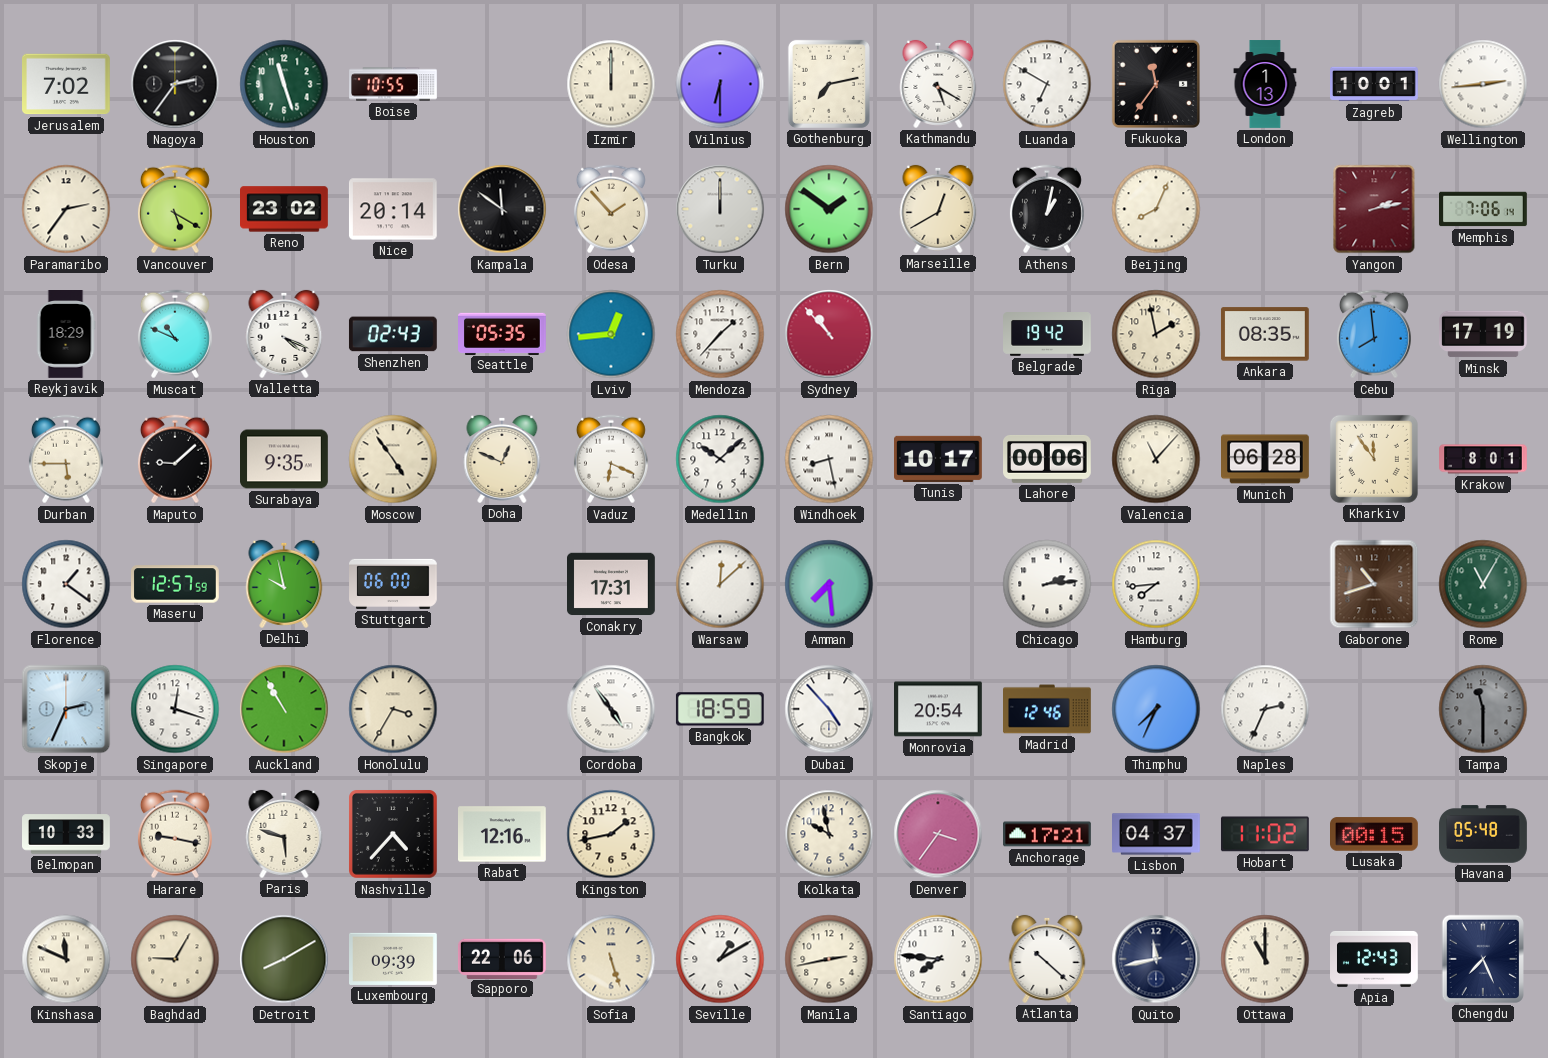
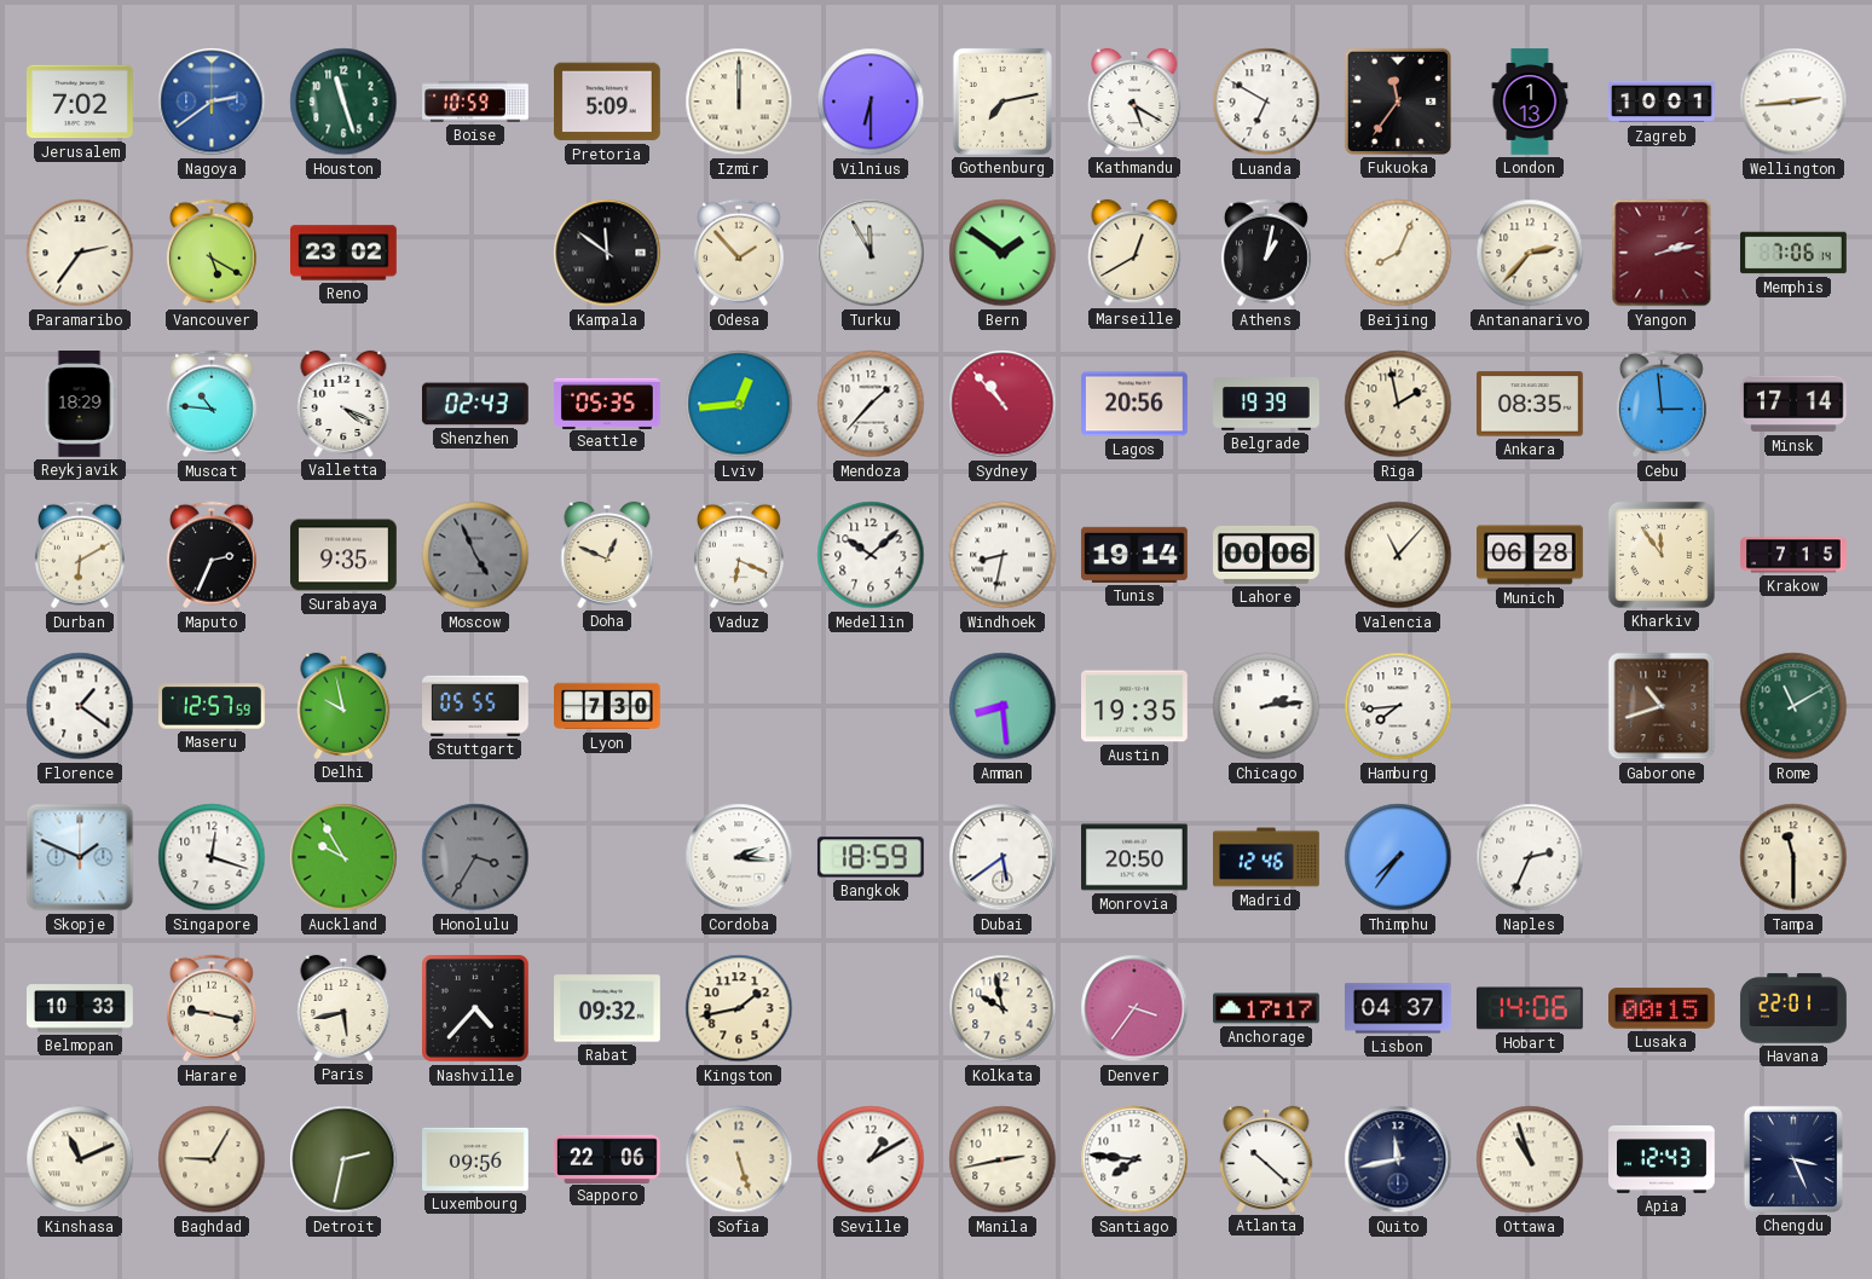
Nagoya: 2:36 -> 2:39
Nagoya dial: black -> blue
Boise: 10:55 -> 10:59
Pretoria: none -> 5:09
Nice: 20:14 -> none
Turku: 12:00 -> 11:55
Antananarivo: none -> 2:37
Muscat: 10:49 -> 10:46
Lagos: none -> 20:56
Belgrade: 19:42 -> 19:39
Cebu: 7:59 -> 2:59
Minsk: 17:19 -> 17:14
Durban: 5:45 -> 6:10
Maputo: 9:08 -> 2:34
Moscow: 4:54 -> 4:56
Moscow dial: cream -> grey
Windhoek: 8:28 -> 8:32
Tunis: 10:17 -> 19:14
Krakow: 8:01 -> 7:15
Stuttgart: 06:00 -> 05:55
Lyon: none -> 7:30
Conakry: 17:31 -> none
Warsaw: 12:08 -> none
Amman: 7:29 -> 8:29
Austin: none -> 19:35
Rome: 11:05 -> 11:10
Skopje: 2:34 -> 1:49
Auckland: 10:55 -> 9:55
Honolulu dial: cream -> grey
Cordoba: 4:54 -> 2:16
Dubai: 4:53 -> 5:39
Monrovia: 20:54 -> 20:50
Thimphu: 7:34 -> 7:36
Tampa dial: grey -> cream
Paris: 5:48 -> 5:43
Rabat: 12:16 -> 09:32
Anchorage: 17:21 -> 17:17
Hobart: 11:02 -> 14:06
Havana: 05:48 -> 22:01
Kinshasa: 11:49 -> 11:11
Detroit: 8:10 -> 2:32
Luxembourg: 09:39 -> 09:56
Ottawa: 11:00 -> 10:57
Chengdu: 7:26 -> 3:26
